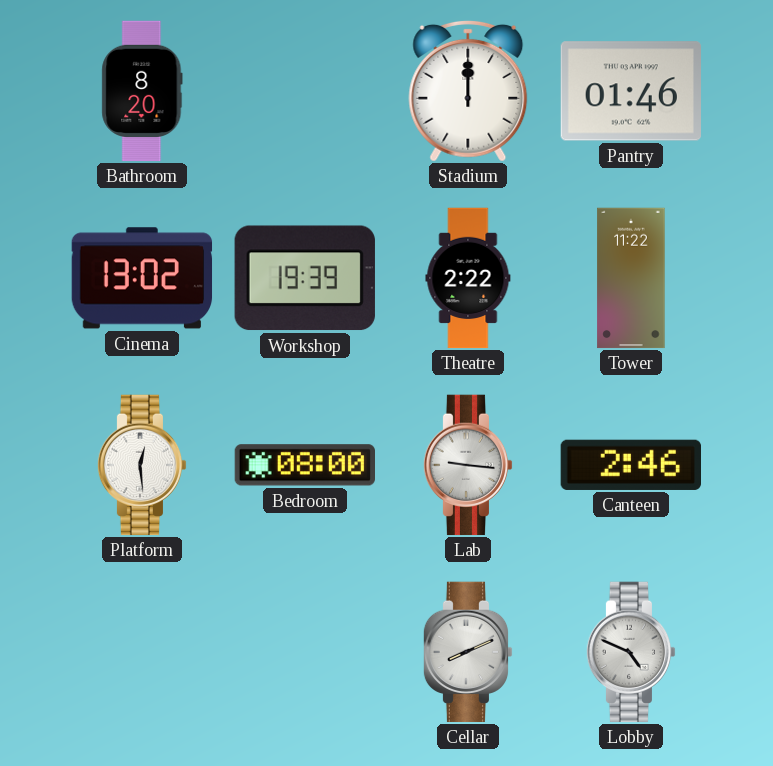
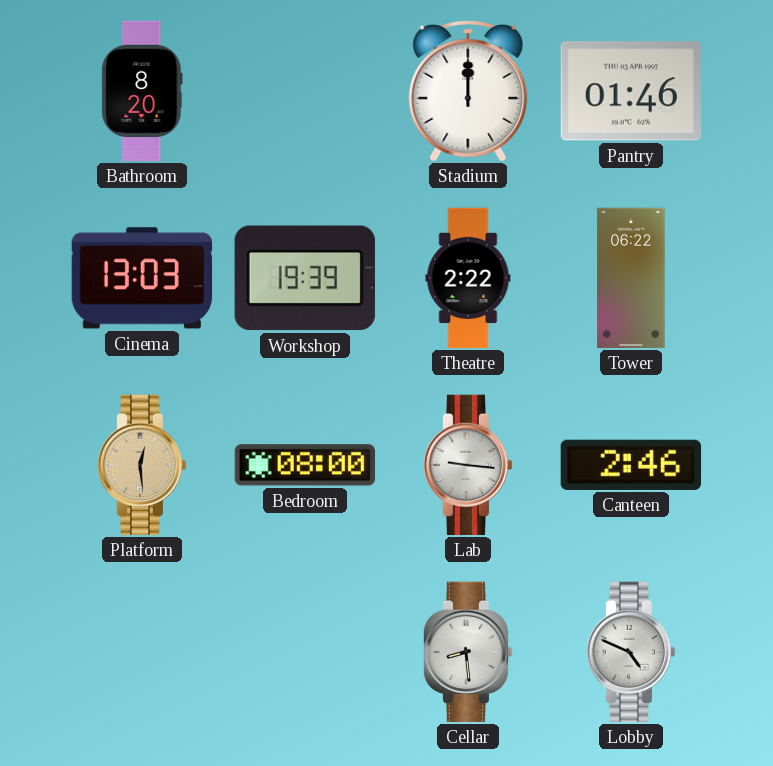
Cinema: 13:02 -> 13:03
Tower: 11:22 -> 06:22
Platform dial: white -> champagne
Cellar: 8:11 -> 8:29
